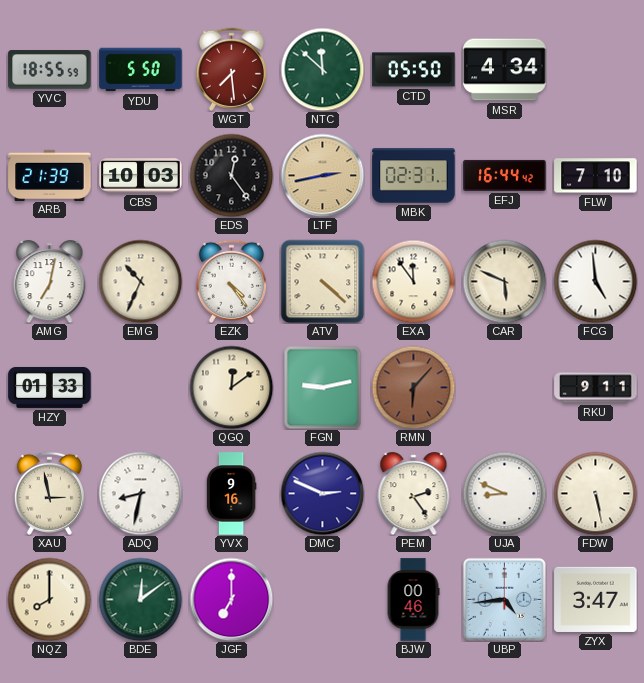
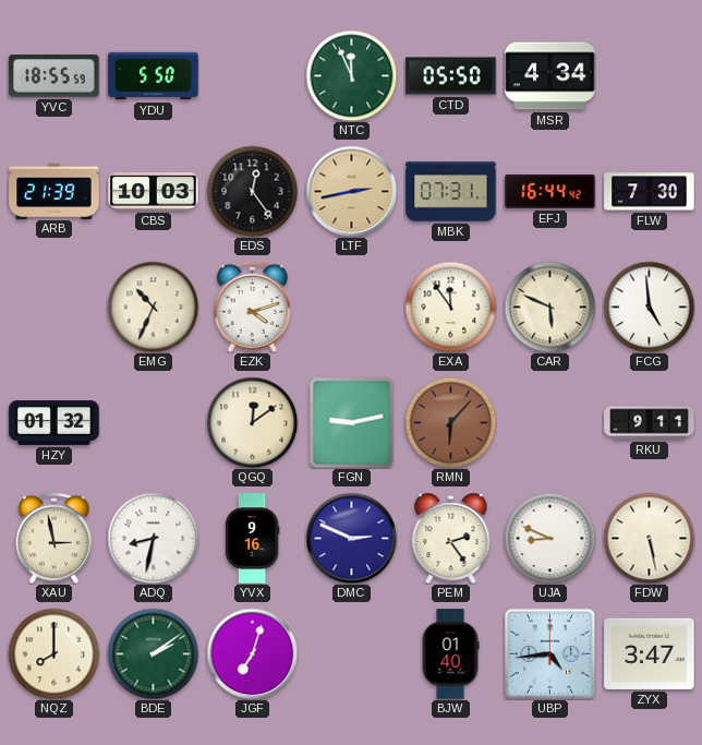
WGT: 7:29 -> none
NTC: 11:52 -> 11:56
MBK: 02:31 -> 07:31
FLW: 7:10 -> 7:30
AMG: 7:02 -> none
EZK: 4:24 -> 4:12
ATV: 4:22 -> none
HZY: 01:33 -> 01:32
BDE: 12:09 -> 2:09
JGF: 7:00 -> 7:03
BJW: 00:46 -> 01:40
